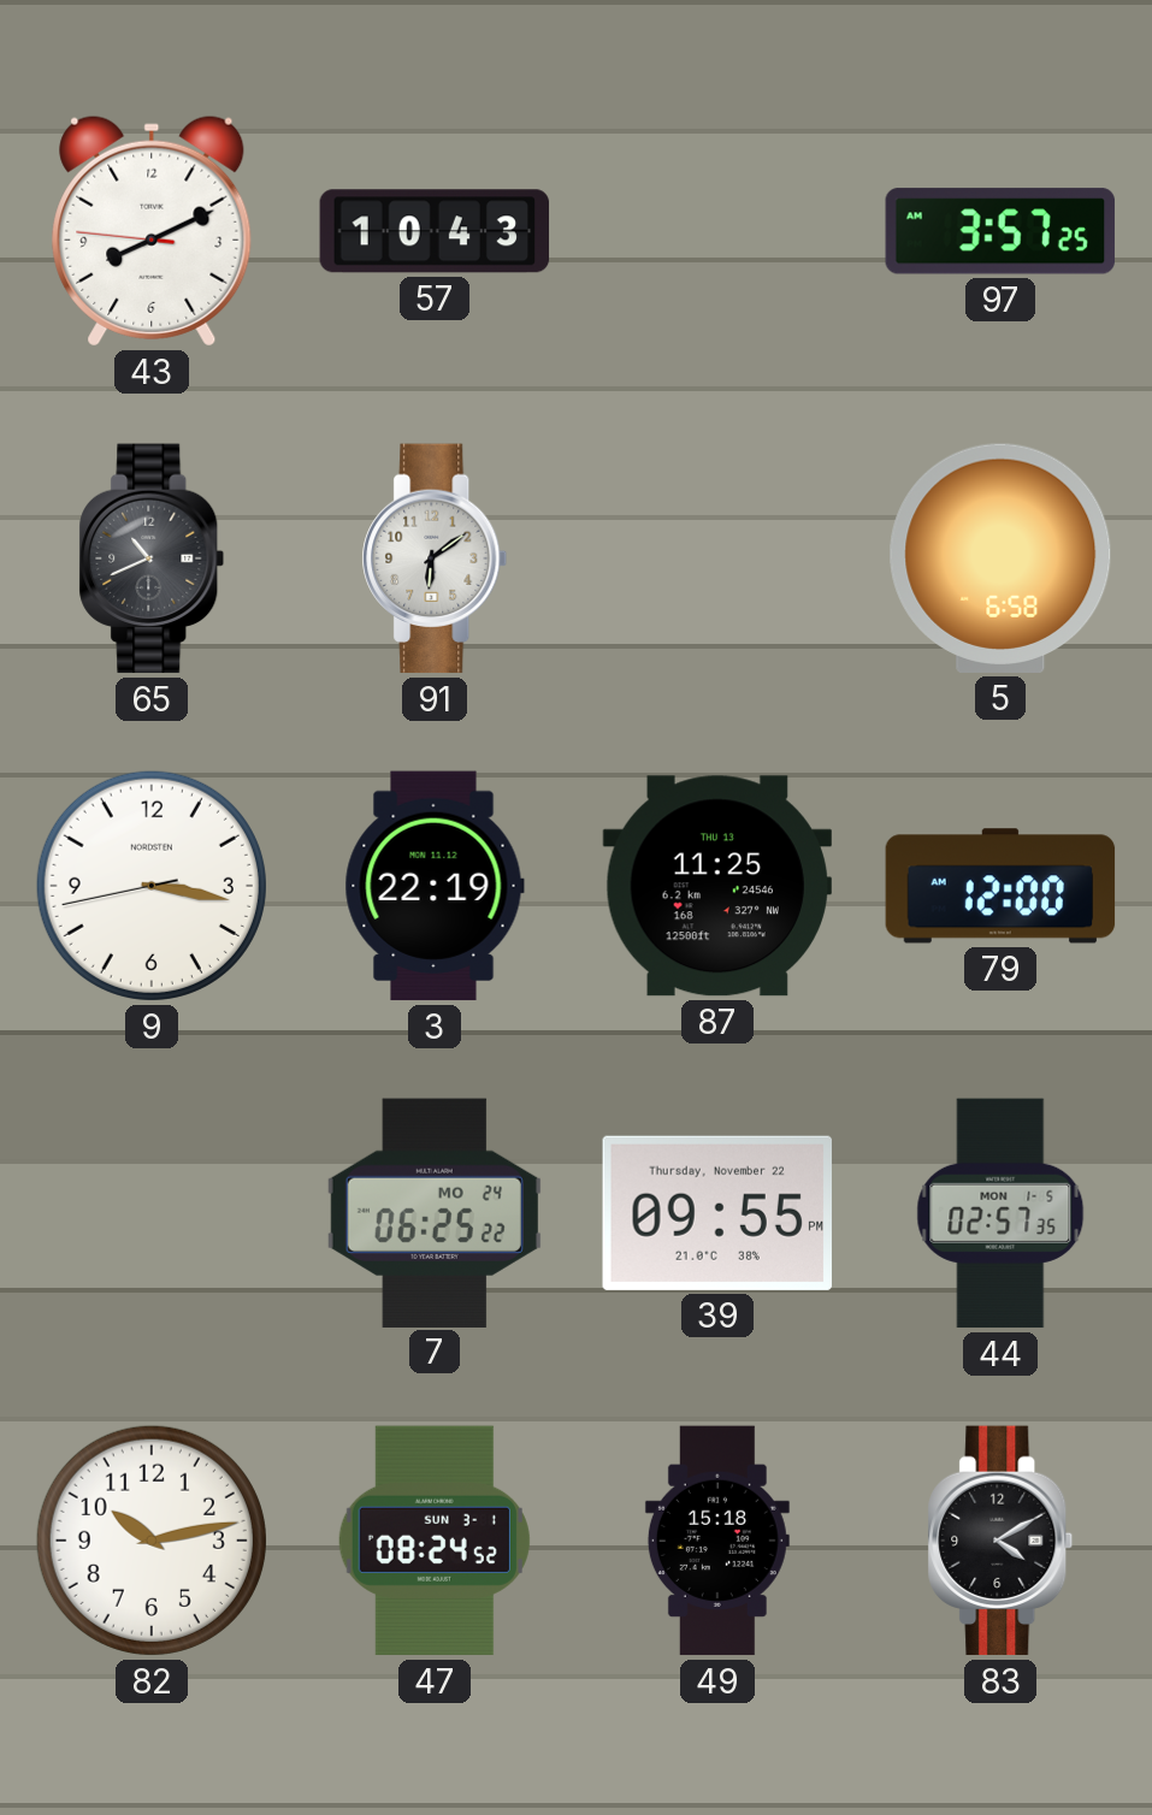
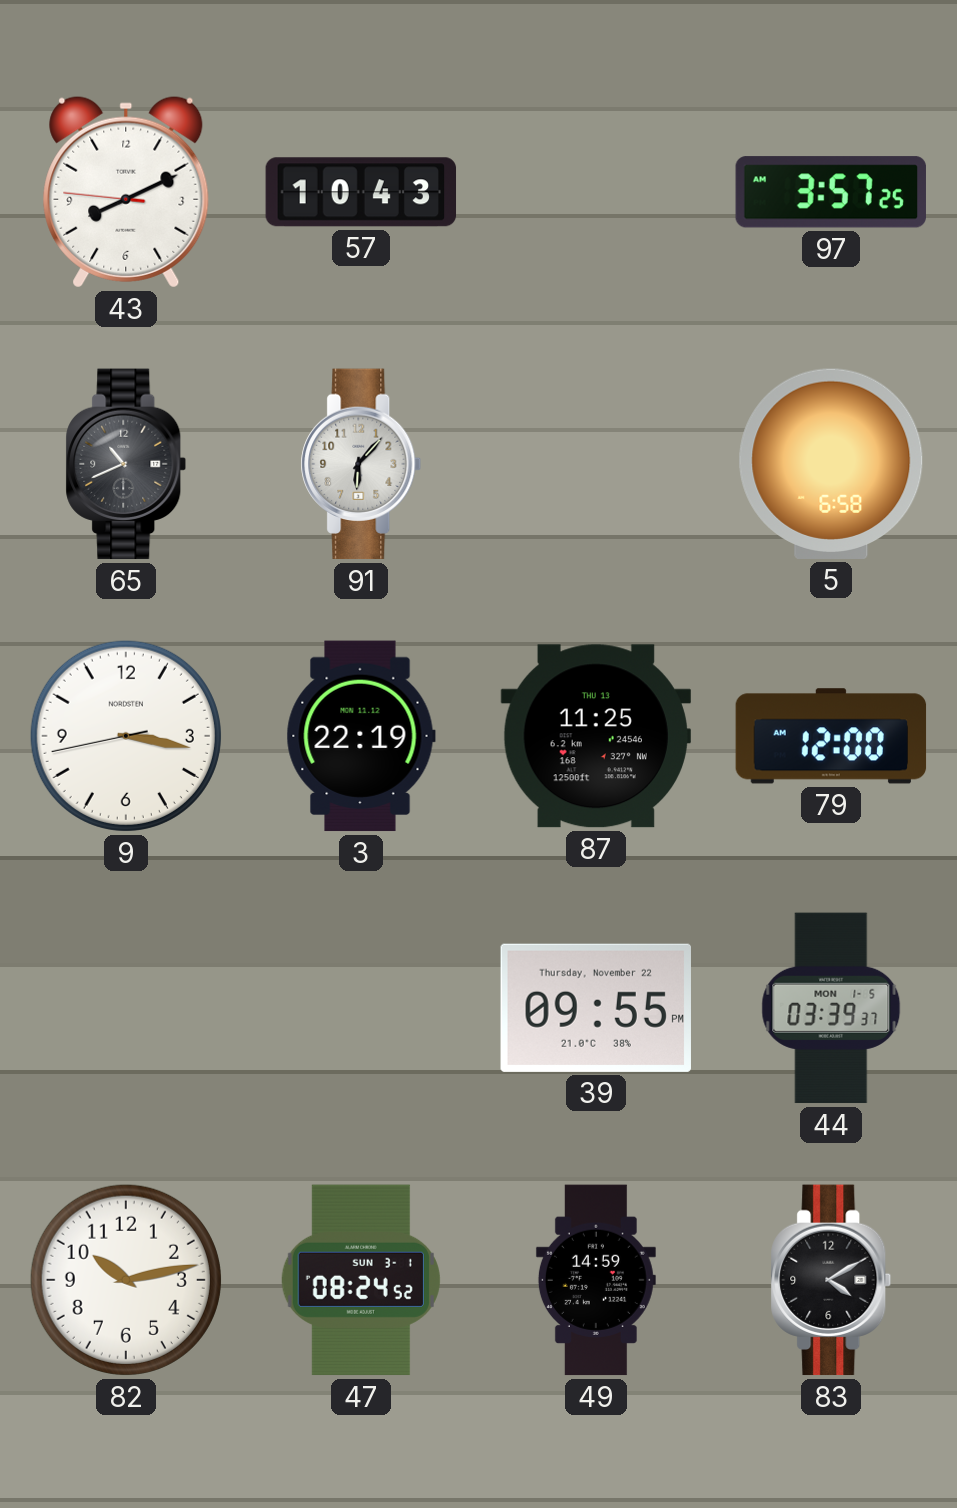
91: 6:09 -> 6:07
7: 06:25 -> none
44: 02:57 -> 03:39
49: 15:18 -> 14:59
